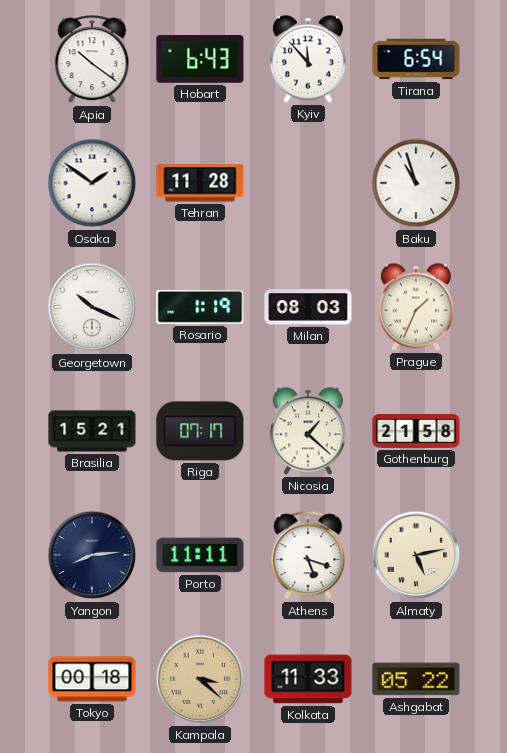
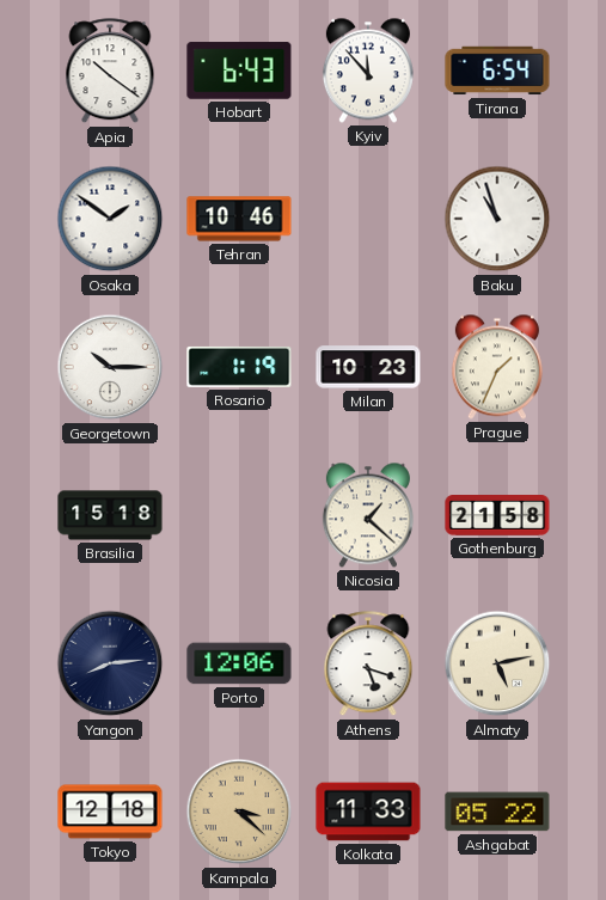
Tehran: 11:28 -> 10:46
Georgetown: 10:19 -> 10:15
Milan: 08:03 -> 10:23
Brasilia: 15:21 -> 15:18
Riga: 07:17 -> none
Porto: 11:11 -> 12:06
Tokyo: 00:18 -> 12:18
